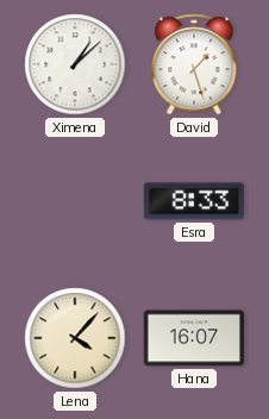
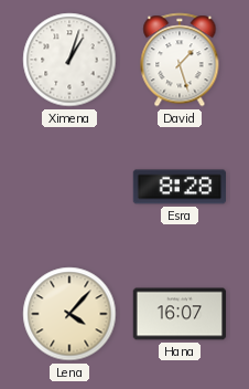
Ximena: 1:08 -> 1:03
Esra: 8:33 -> 8:28
